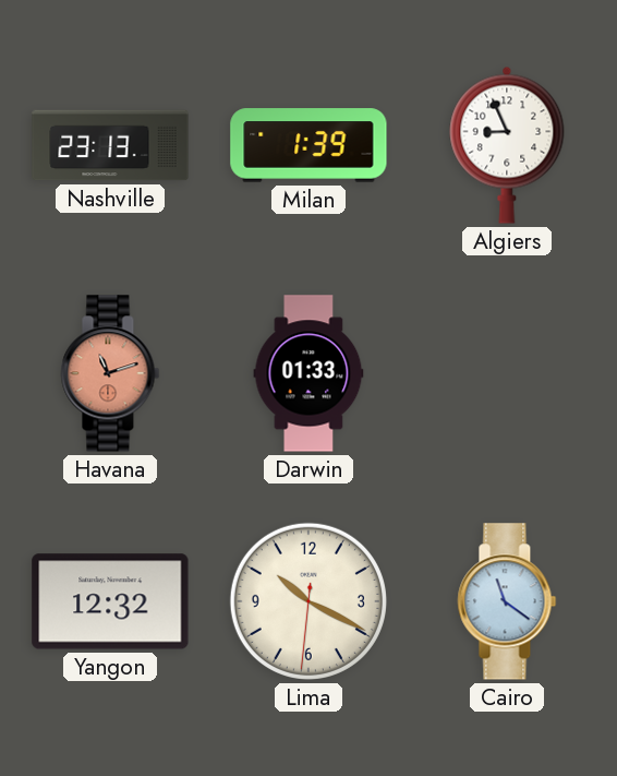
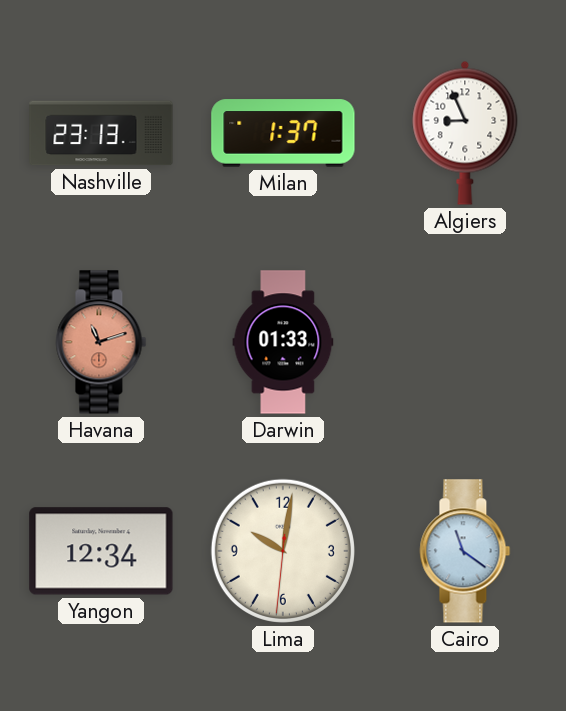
Milan: 1:39 -> 1:37
Yangon: 12:32 -> 12:34
Lima: 10:19 -> 10:01
